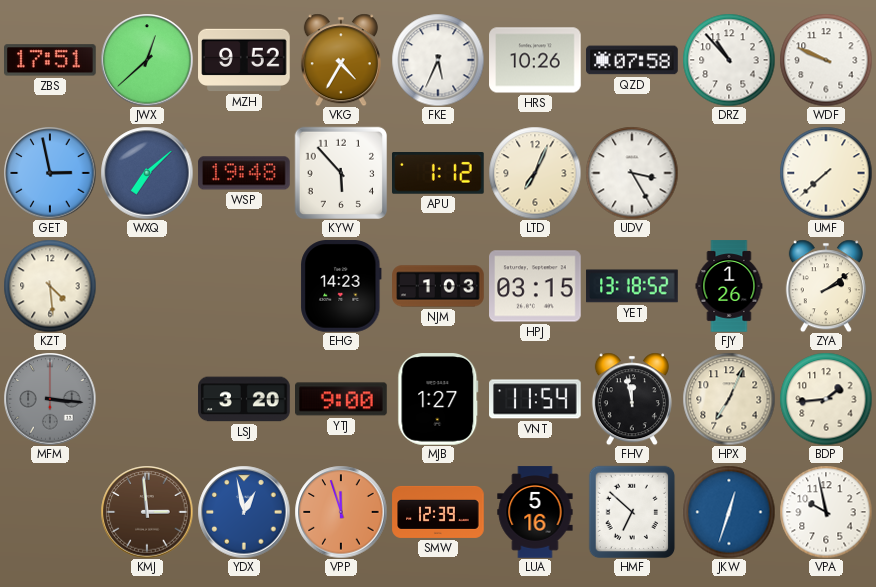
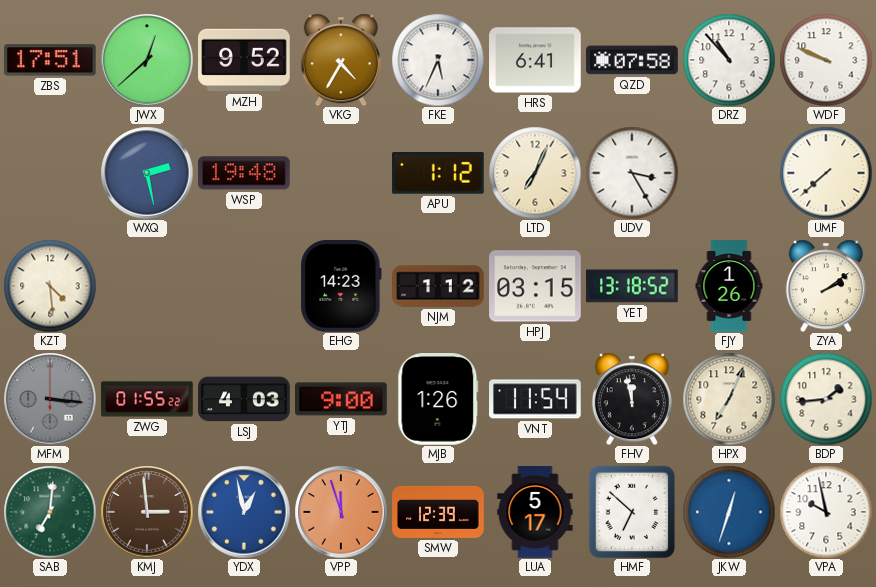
HRS: 10:26 -> 6:41
GET: 2:58 -> none
WXQ: 7:08 -> 2:28
KYW: 5:53 -> none
NJM: 1:03 -> 1:12
ZWG: none -> 01:55
LSJ: 3:20 -> 4:03
MJB: 1:27 -> 1:26
SAB: none -> 7:01
LUA: 5:16 -> 5:17
